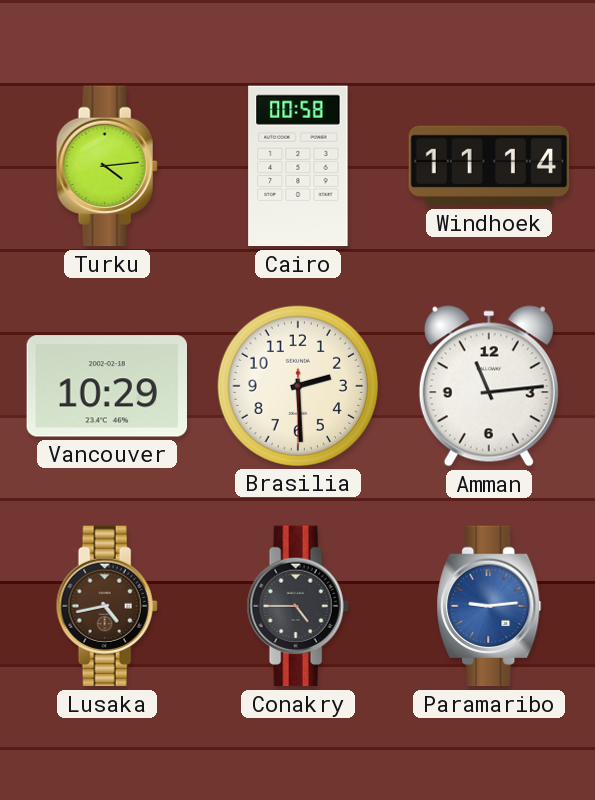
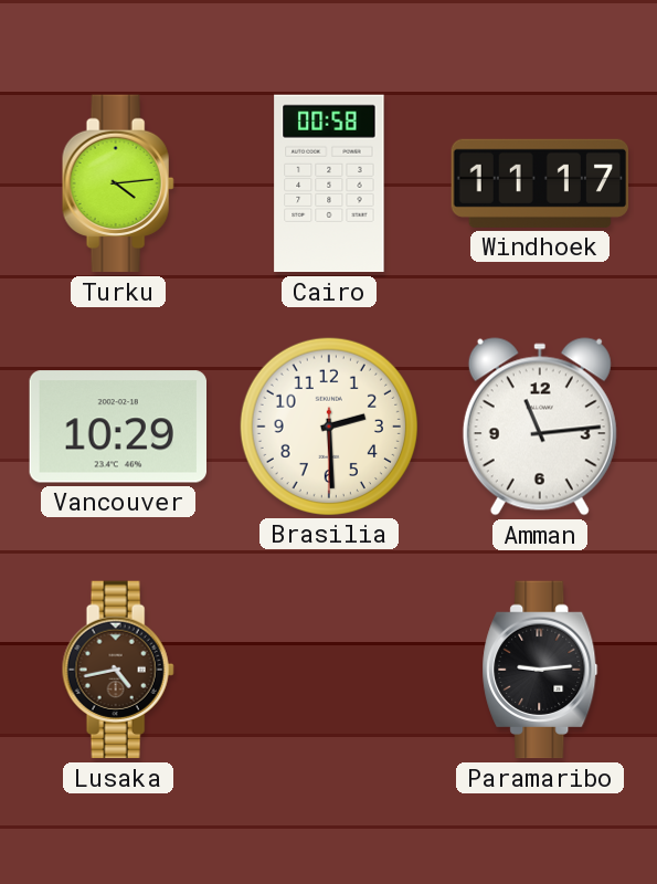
Windhoek: 11:14 -> 11:17
Conakry: 4:45 -> none
Paramaribo dial: blue -> black
